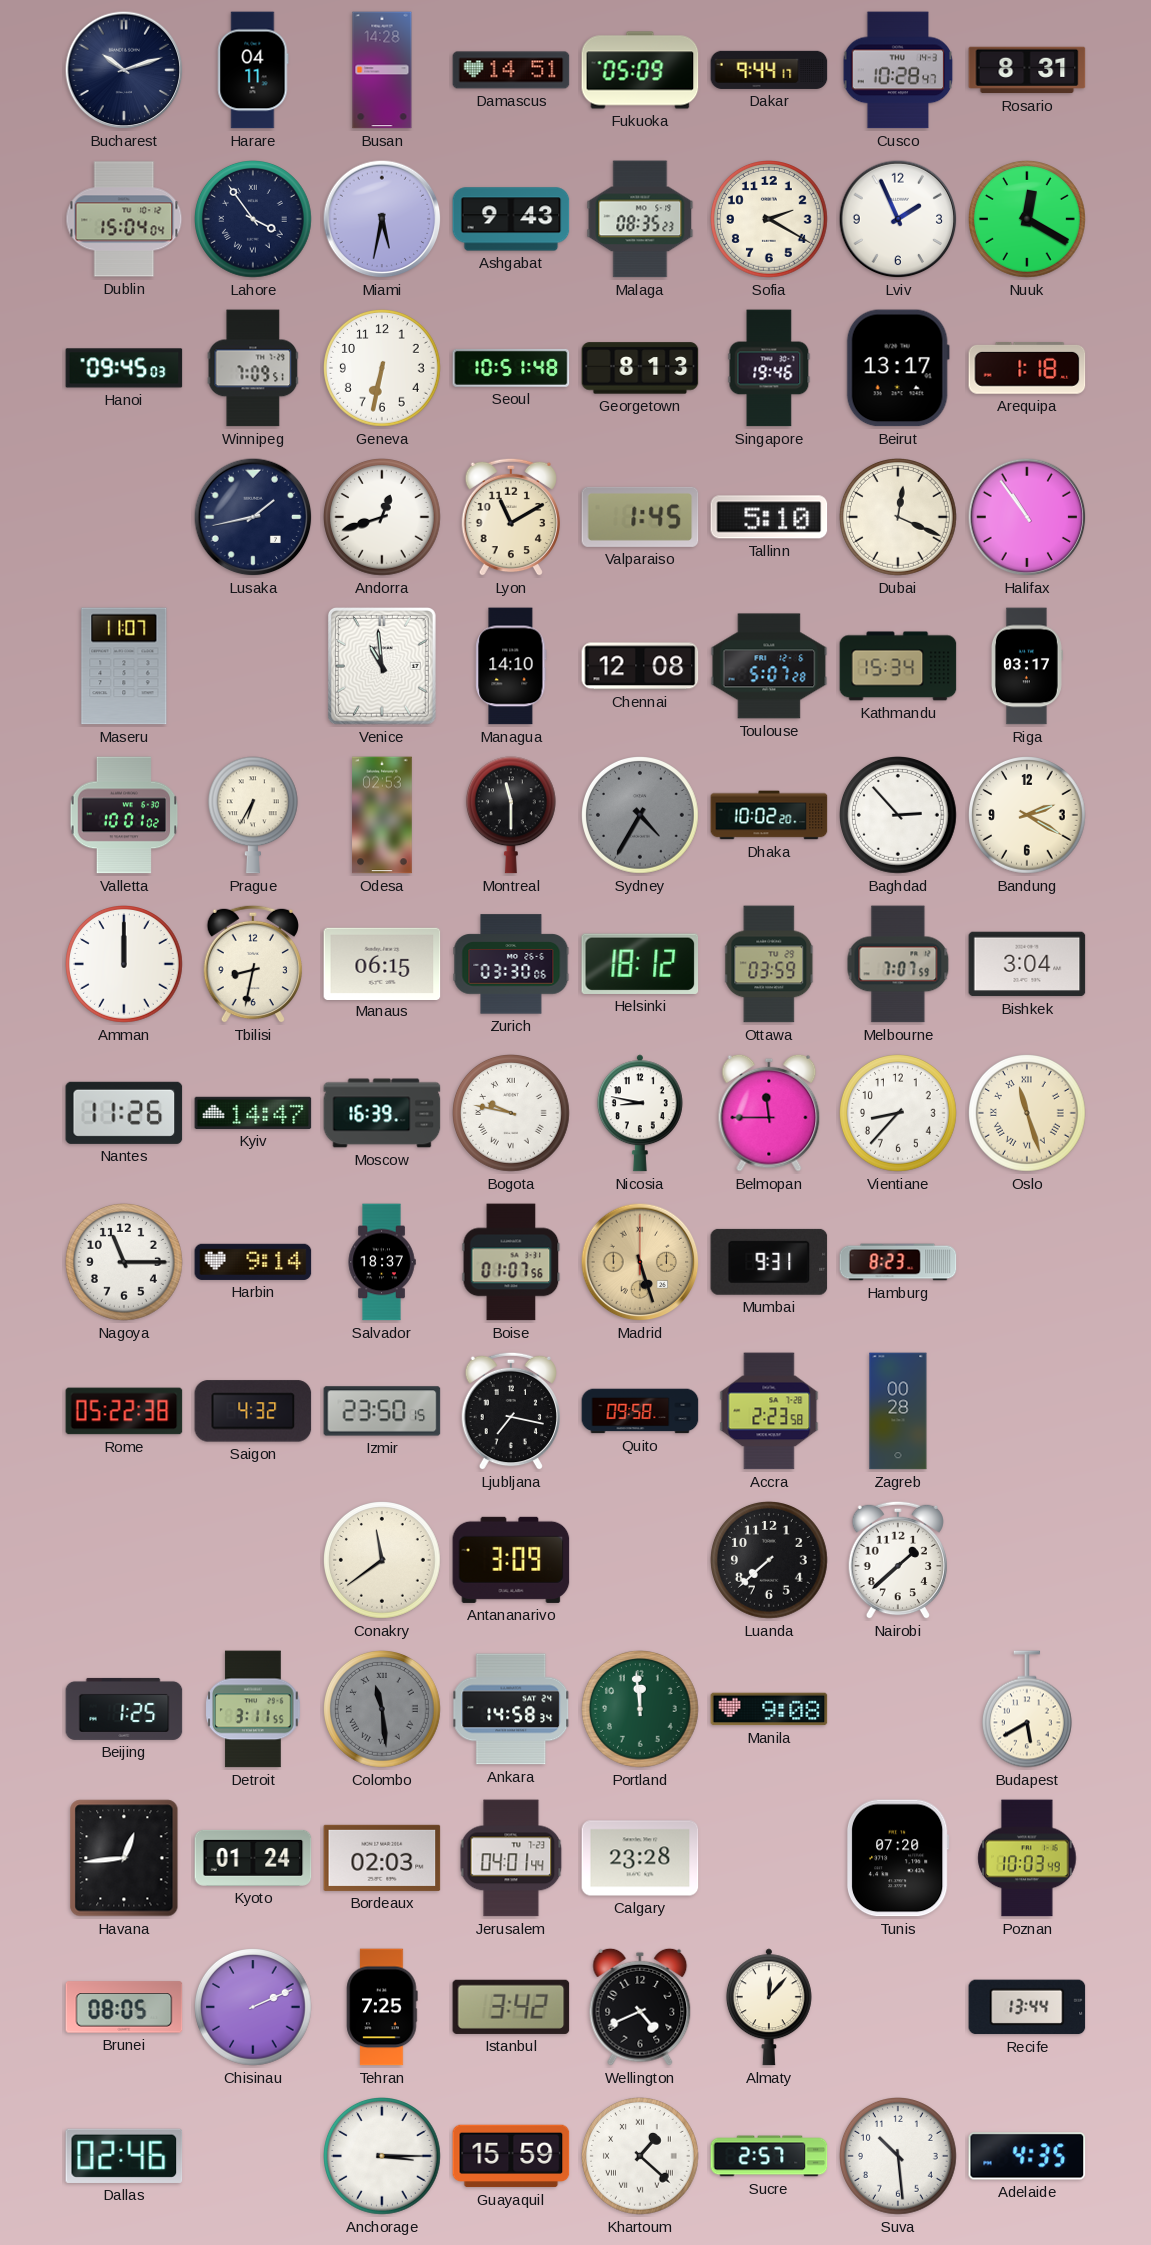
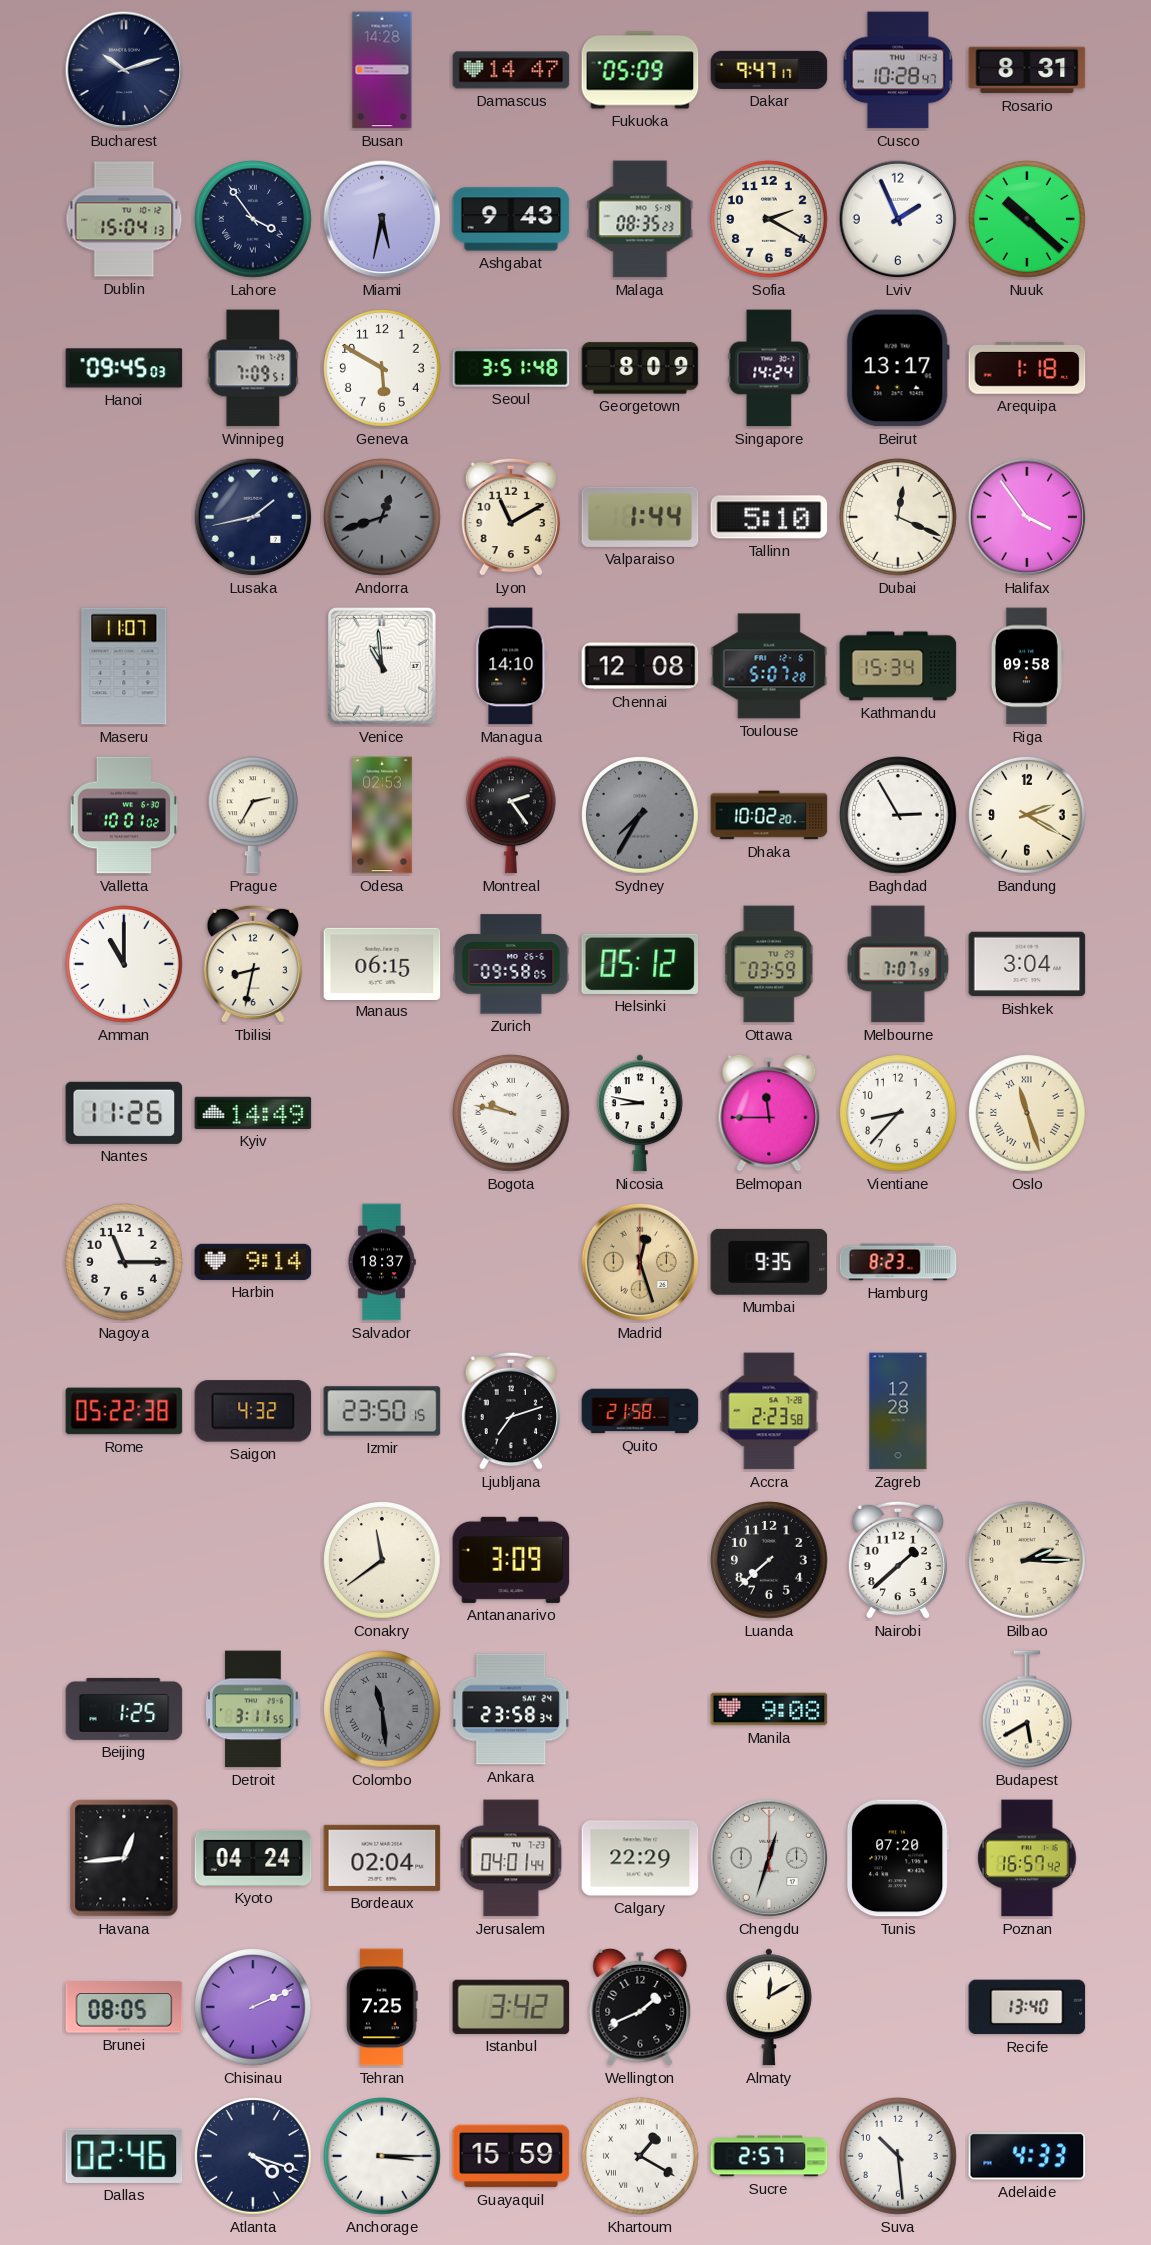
Harare: 04:11 -> none
Damascus: 14:51 -> 14:47
Dakar: 9:44 -> 9:47
Dublin: 15:04:04 -> 15:04:13
Nuuk: 12:20 -> 10:22
Geneva: 6:32 -> 5:50
Seoul: 10:51 -> 3:51
Georgetown: 8:13 -> 8:09
Singapore: 19:46 -> 14:24
Andorra dial: white -> grey
Valparaiso: 1:45 -> 1:44
Halifax: 10:54 -> 3:54
Riga: 03:17 -> 09:58
Prague: 6:35 -> 2:35
Montreal: 11:30 -> 2:24
Sydney: 4:35 -> 7:35
Baghdad: 2:53 -> 2:55
Amman: 12:00 -> 11:00
Zurich: 03:30 -> 09:58
Helsinki: 18:12 -> 05:12
Kyiv: 14:47 -> 14:49
Moscow: 16:39 -> none
Boise: 01:07 -> none
Madrid: 5:27 -> 12:27
Mumbai: 9:31 -> 9:35
Ljubljana: 7:17 -> 7:12
Quito: 09:58 -> 21:58
Zagreb: 00:28 -> 12:28
Bilbao: none -> 2:15
Ankara: 14:58 -> 23:58
Portland: 11:59 -> none
Kyoto: 01:24 -> 04:24
Bordeaux: 02:03 -> 02:04
Calgary: 23:28 -> 22:29
Chengdu: none -> 12:33
Poznan: 10:03 -> 16:57
Wellington: 4:41 -> 1:41
Almaty: 12:07 -> 12:10
Recife: 13:44 -> 13:40
Atlanta: none -> 4:18
Khartoum: 1:22 -> 1:20
Adelaide: 4:35 -> 4:33
